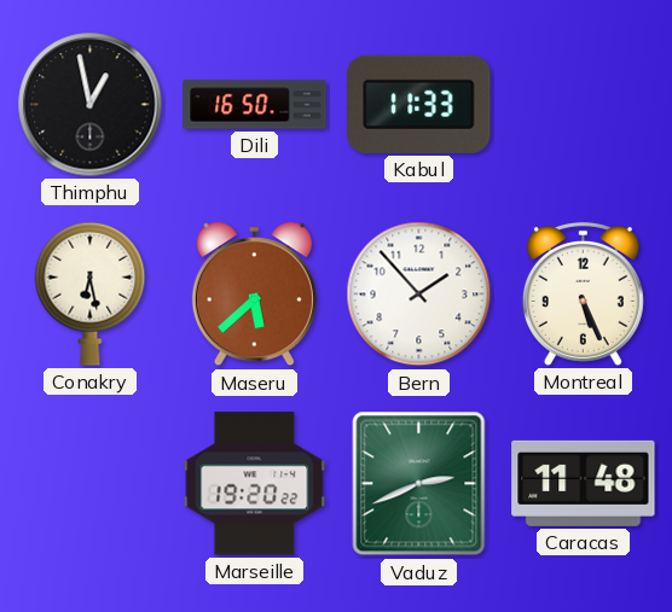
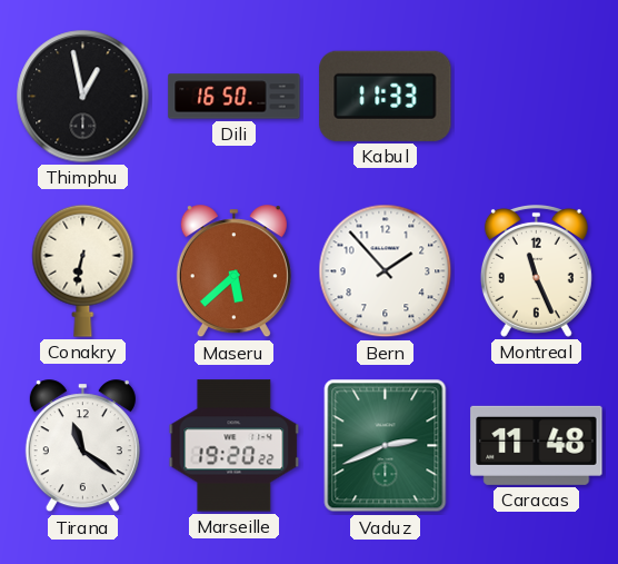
Conakry: 6:28 -> 6:32
Montreal: 5:26 -> 11:26
Tirana: none -> 11:21
